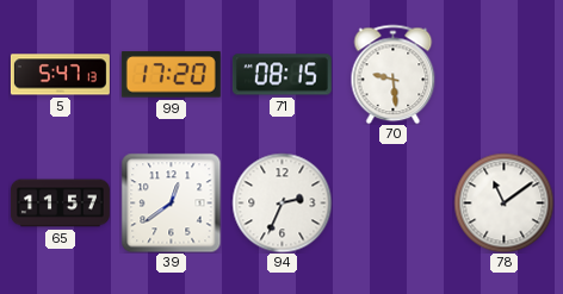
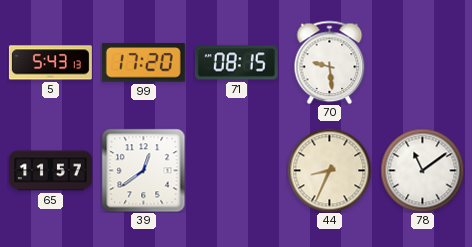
5: 5:47 -> 5:43
94: 2:34 -> none
44: none -> 8:34
